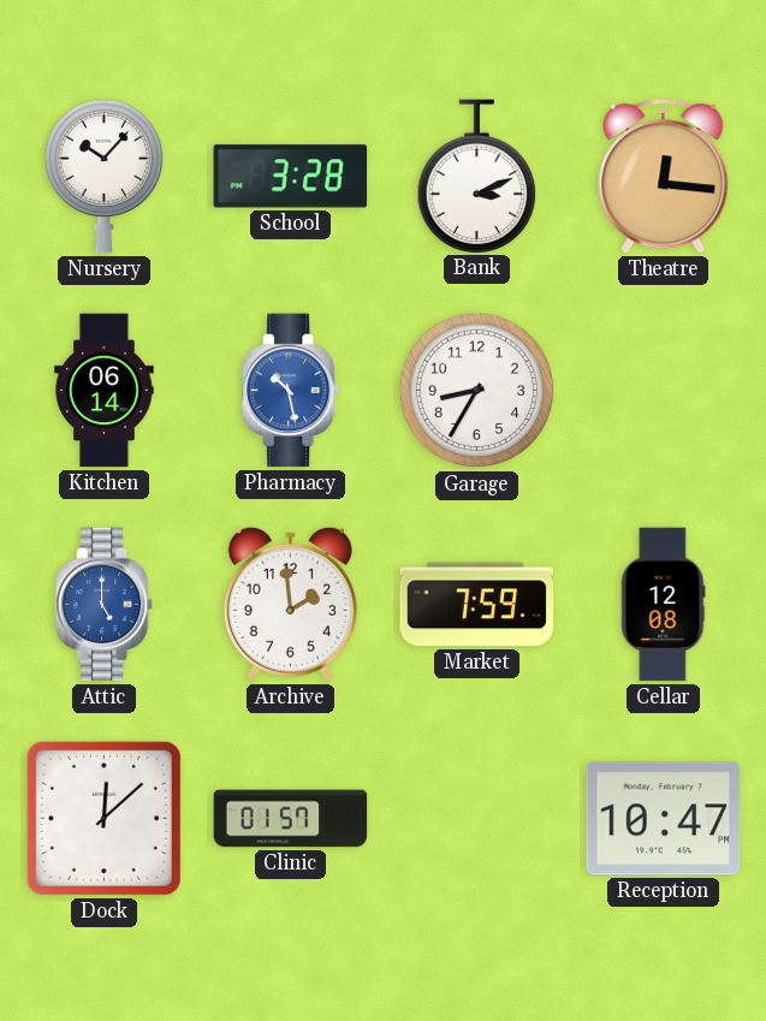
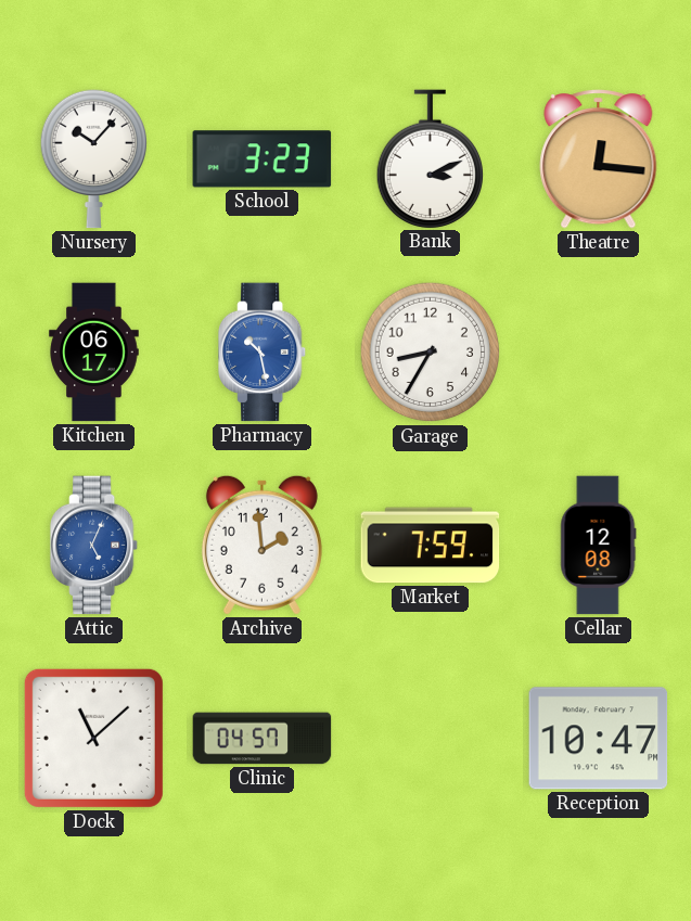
School: 3:28 -> 3:23
Kitchen: 06:14 -> 06:17
Attic: 5:00 -> 5:04
Dock: 12:08 -> 11:08
Clinic: 01:57 -> 04:57
